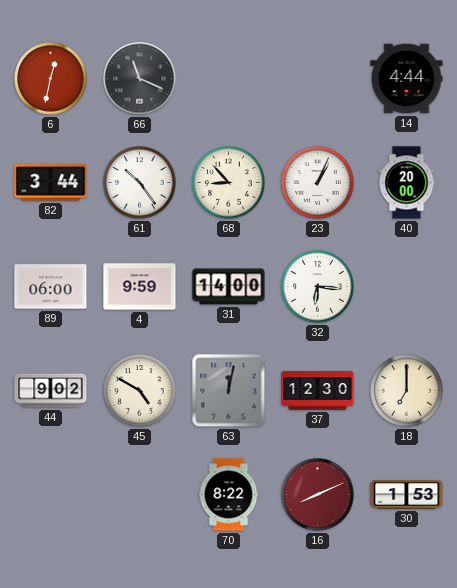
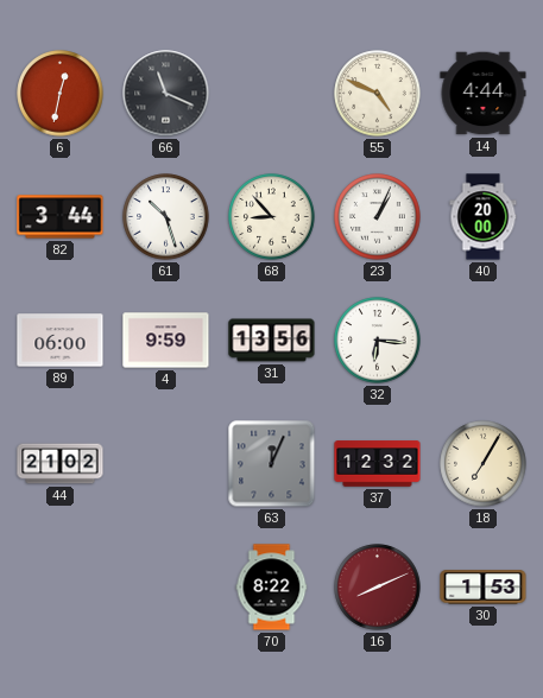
55: none -> 4:49
61: 10:24 -> 10:27
31: 14:00 -> 13:56
44: 9:02 -> 21:02
45: 4:50 -> none
63: 12:02 -> 12:04
37: 12:30 -> 12:32
18: 7:00 -> 7:05
